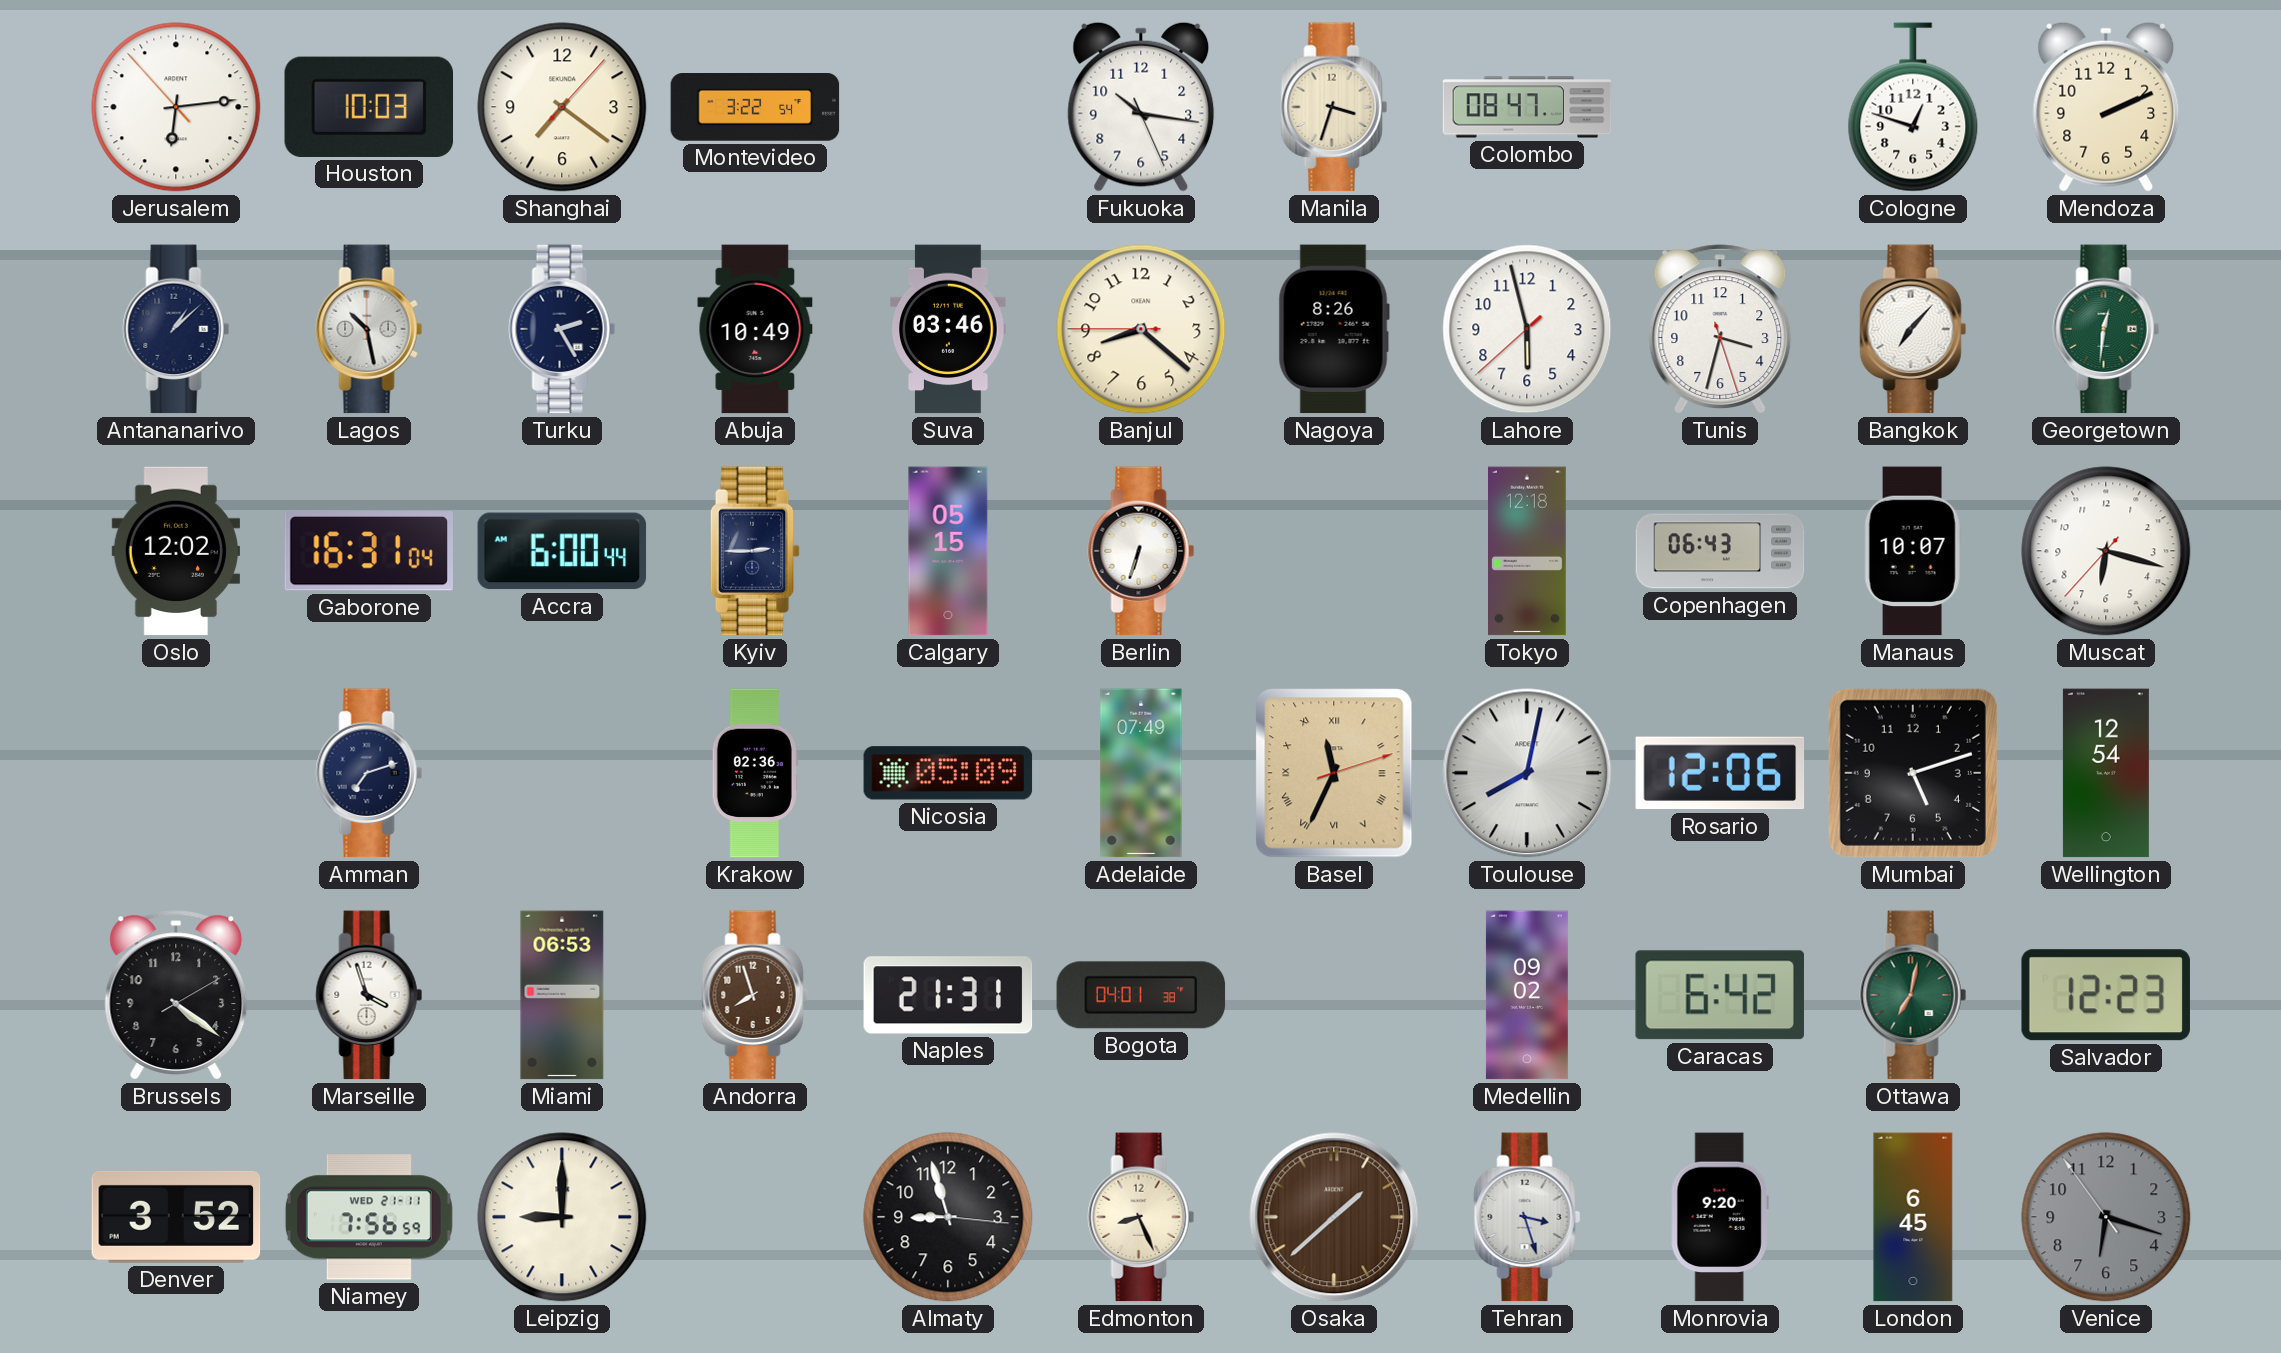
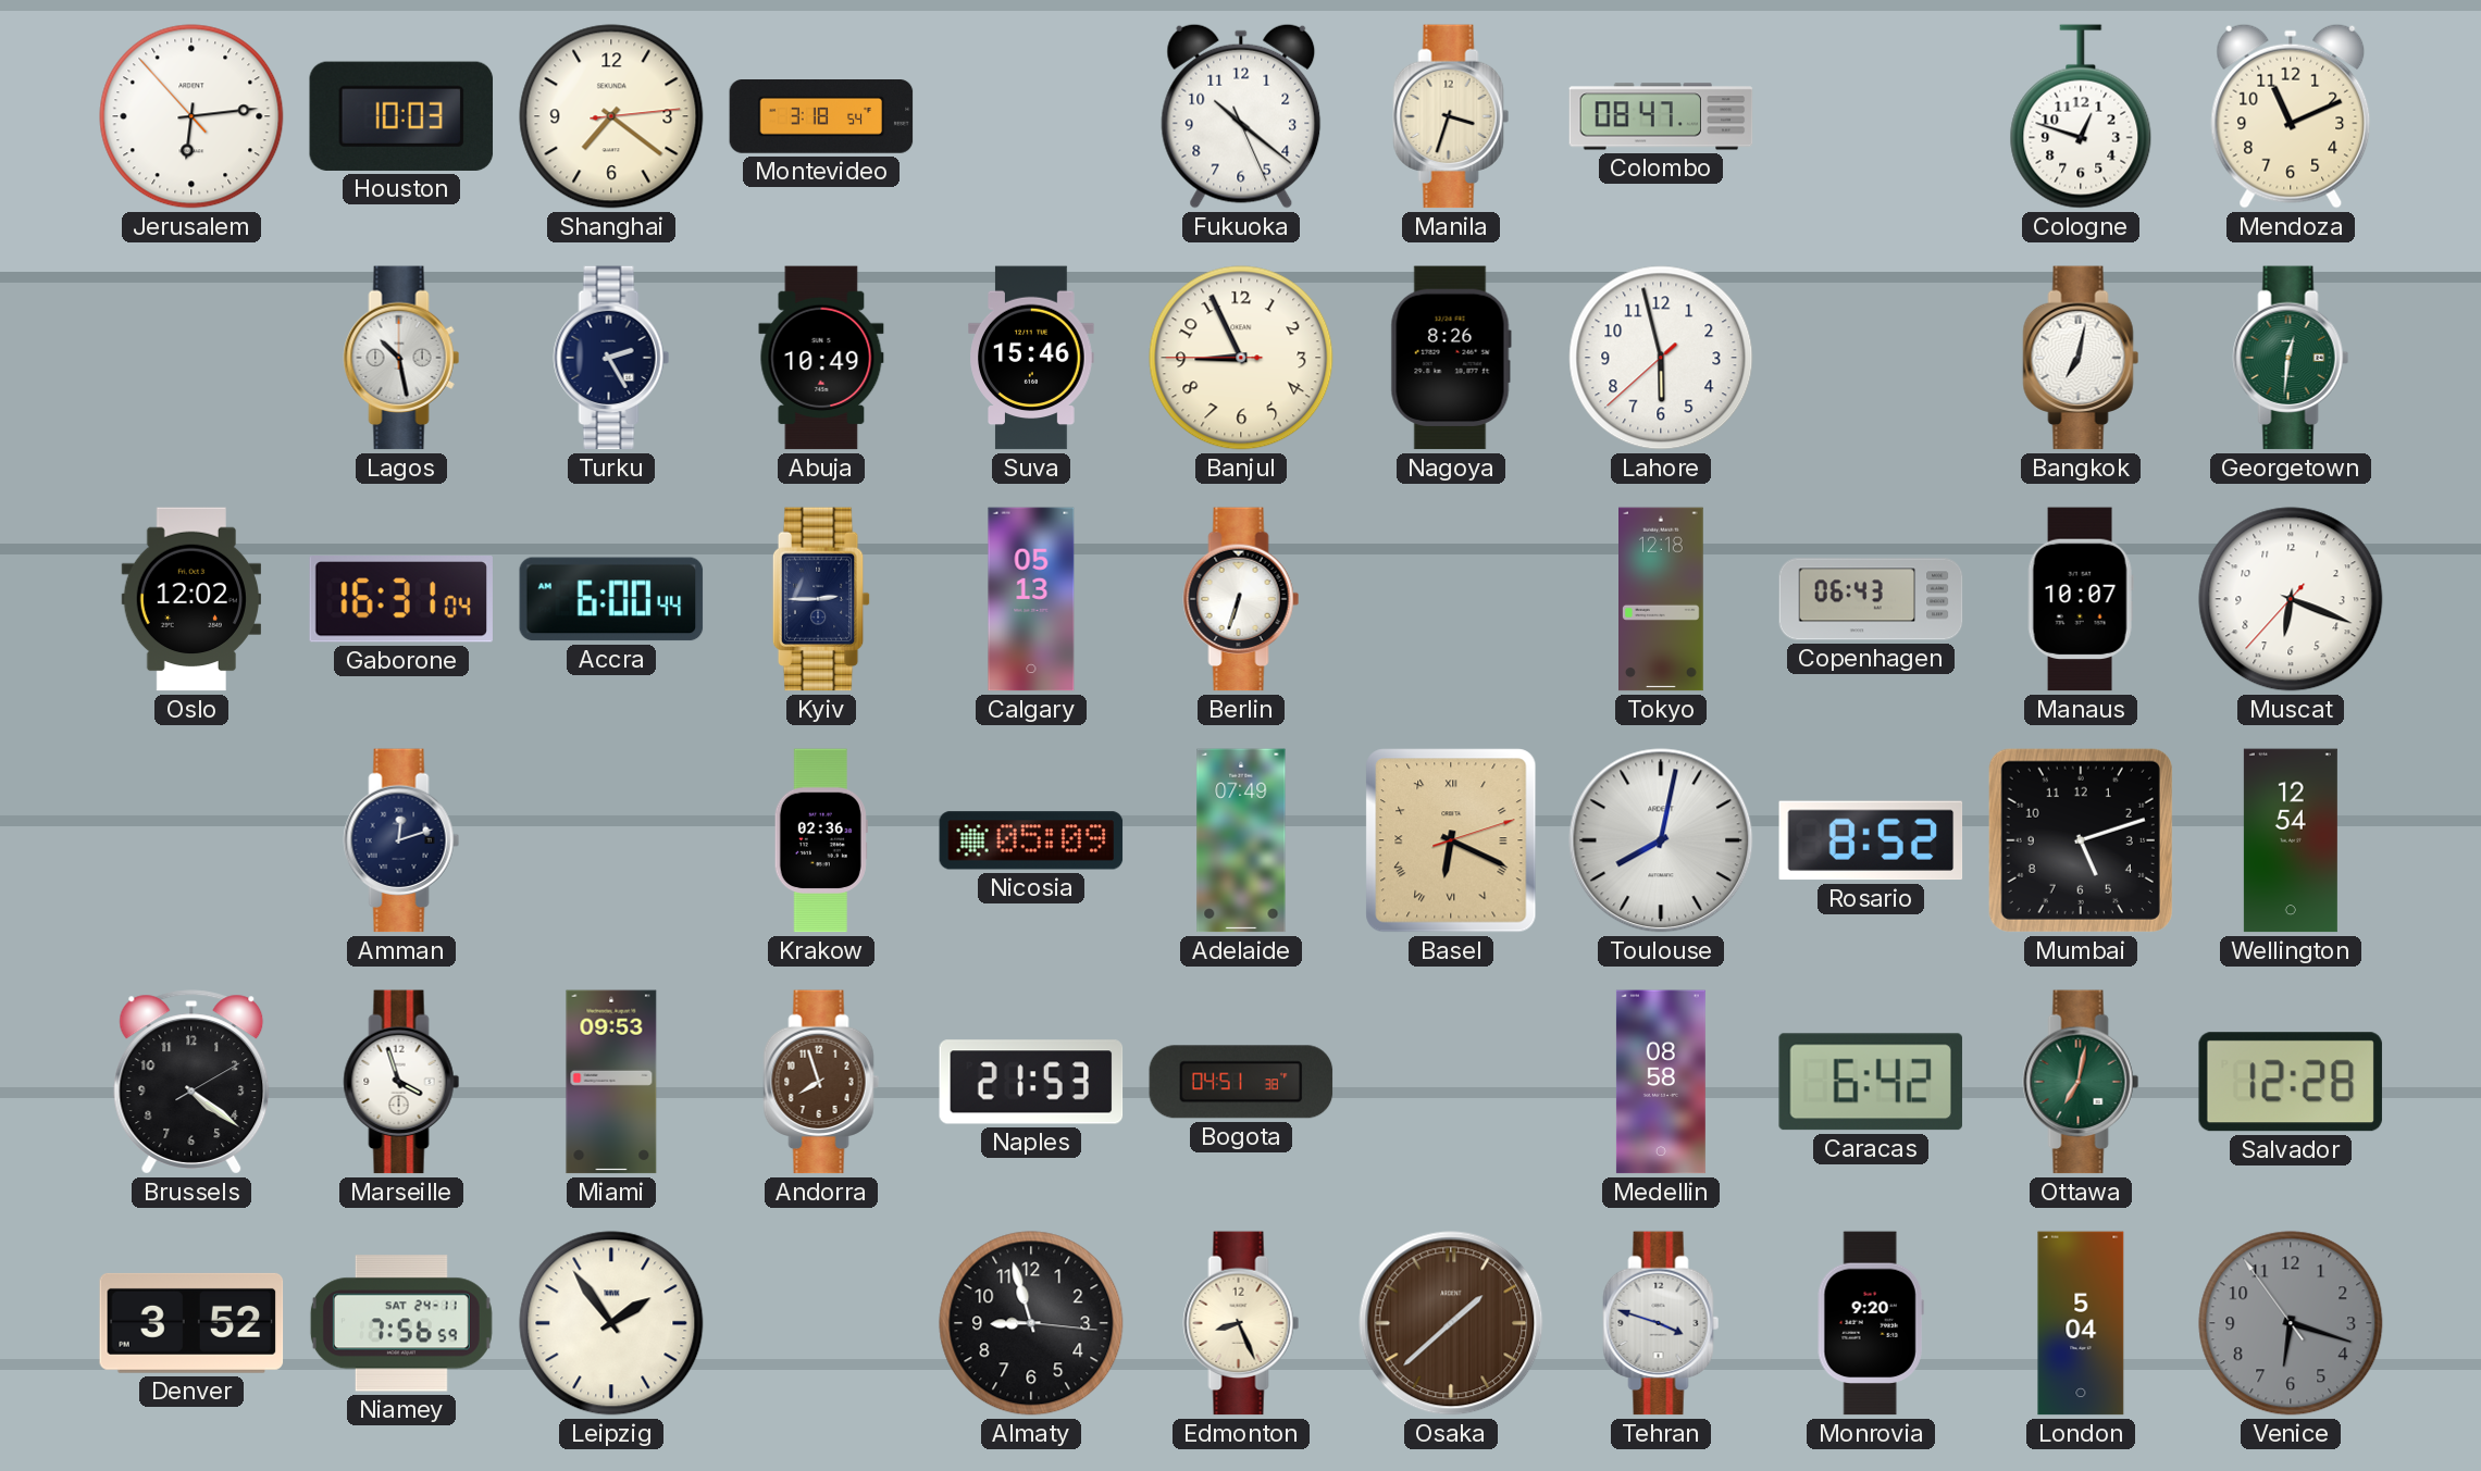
Shanghai: 7:21:07 -> 7:21:14
Montevideo: 3:22 -> 3:18
Fukuoka: 10:16 -> 10:21
Mendoza: 2:11 -> 11:11
Antananarivo: 1:08 -> none
Suva: 03:46 -> 15:46
Banjul: 8:21 -> 8:55
Tunis: 3:32 -> none
Bangkok: 7:07 -> 7:02
Calgary: 05:15 -> 05:13
Muscat: 6:17 -> 6:18
Amman: 7:12 -> 12:12
Basel: 11:34 -> 6:19
Rosario: 12:06 -> 8:52
Miami: 06:53 -> 09:53
Naples: 21:31 -> 21:53
Bogota: 04:01 -> 04:51
Medellin: 09:02 -> 08:58
Salvador: 12:23 -> 12:28
Niamey date: WED 21-11 -> SAT 24-11
Leipzig: 9:00 -> 1:54
Tehran: 3:27 -> 3:48
London: 6:45 -> 5:04
